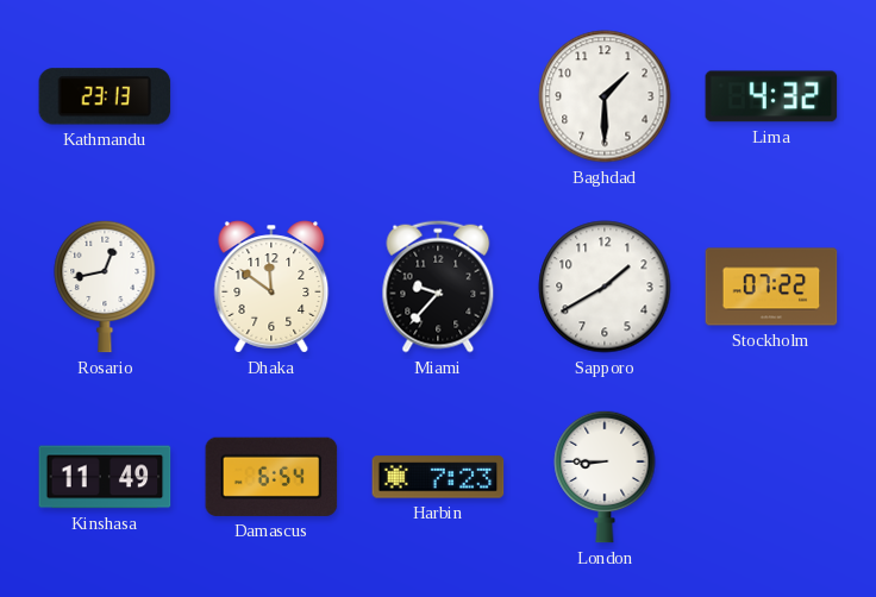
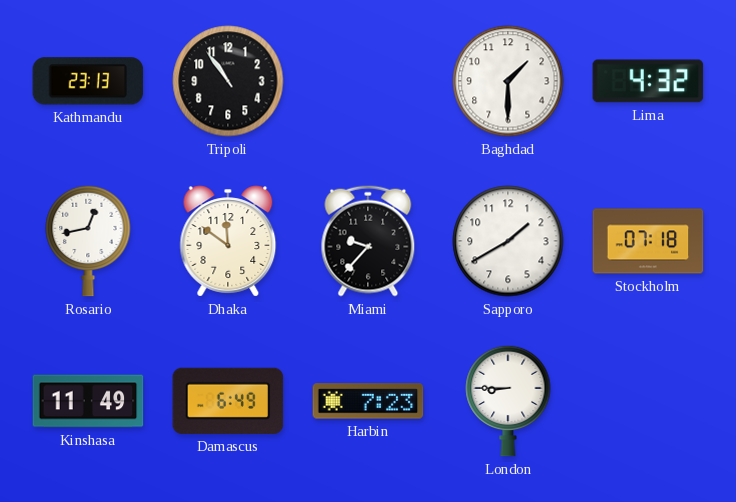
Tripoli: none -> 10:54
Stockholm: 07:22 -> 07:18
Damascus: 6:54 -> 6:49
